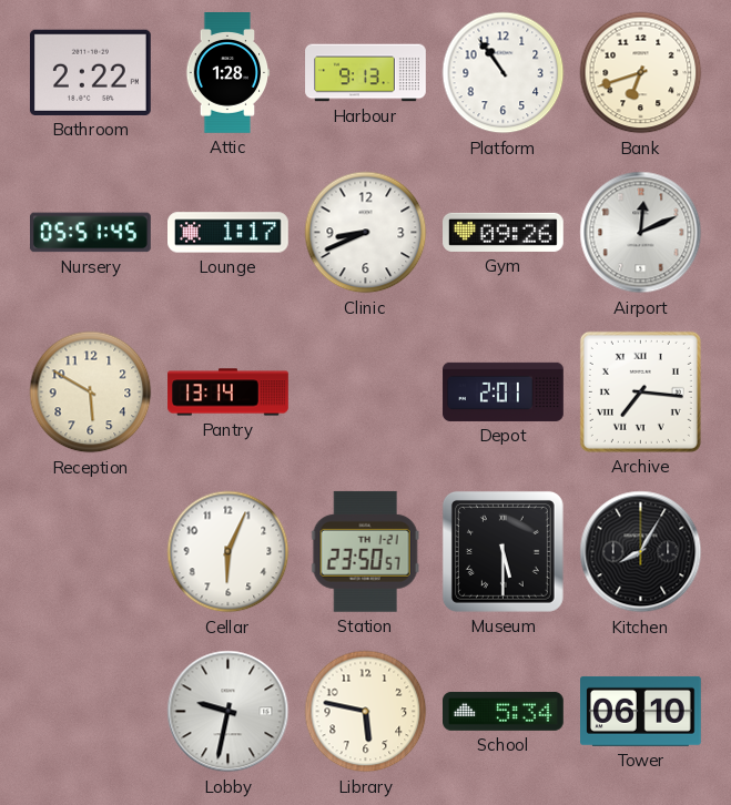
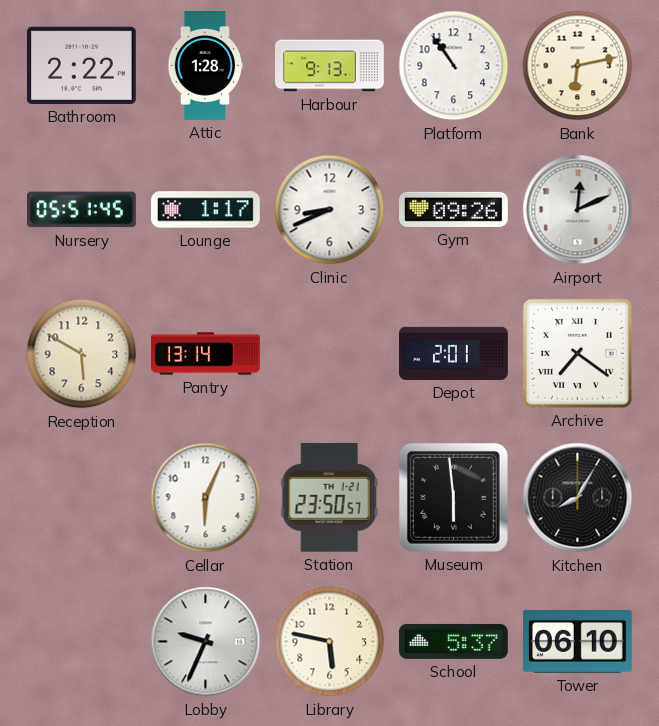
Bank: 6:42 -> 6:13
Archive: 7:16 -> 7:21
Museum: 5:30 -> 5:59
Lobby: 9:32 -> 9:34
School: 5:34 -> 5:37
